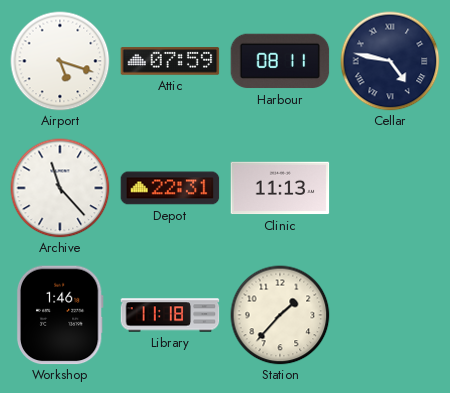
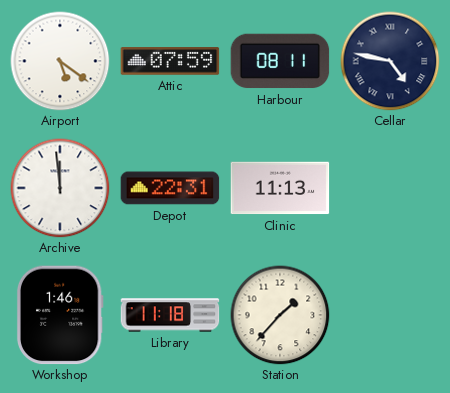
Airport: 5:18 -> 5:21
Archive: 11:23 -> 11:59
